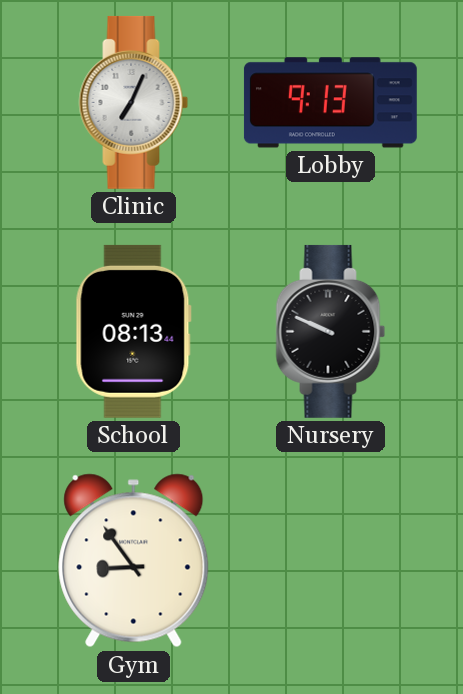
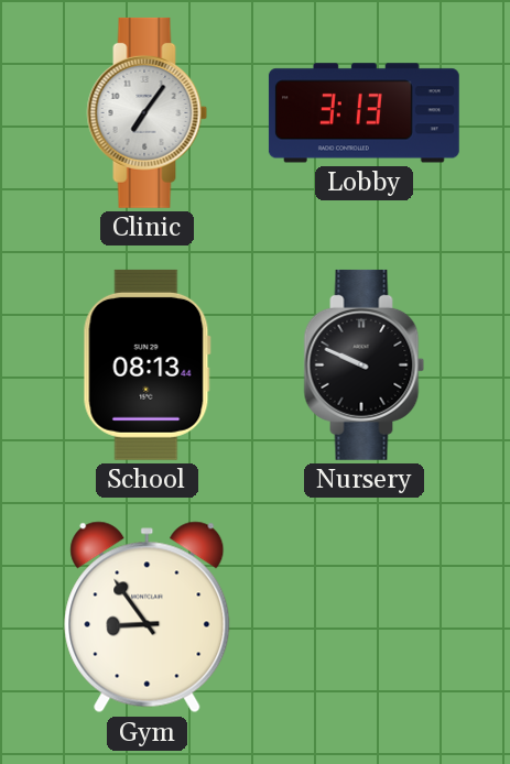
Clinic: 7:04 -> 7:06
Lobby: 9:13 -> 3:13
